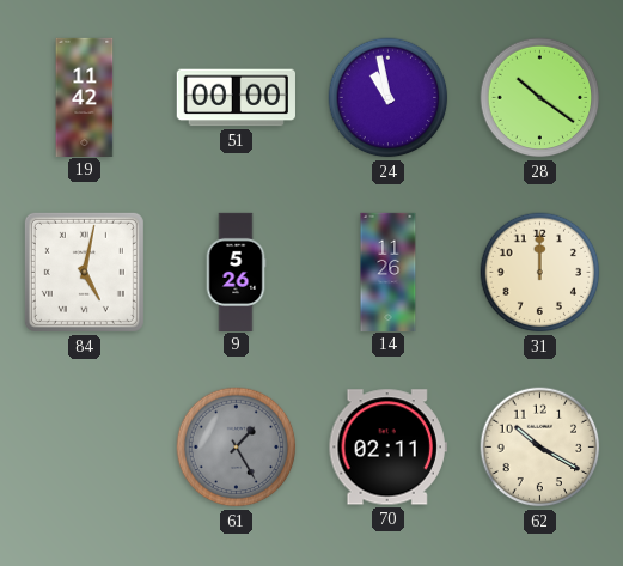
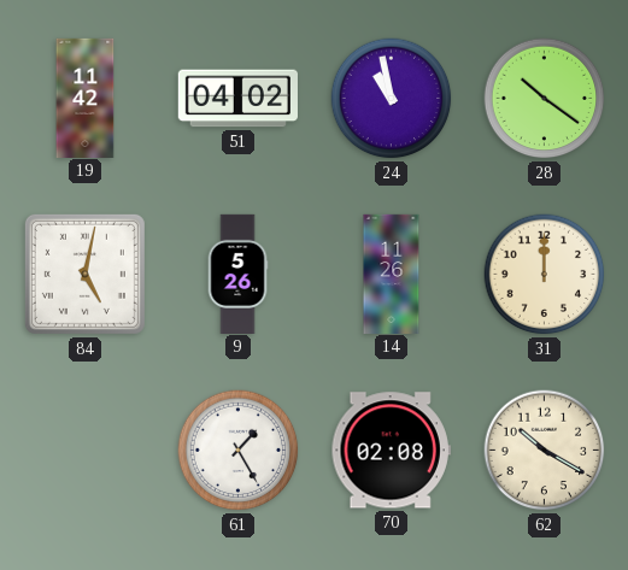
51: 00:00 -> 04:02
61 dial: grey -> white
70: 02:11 -> 02:08
